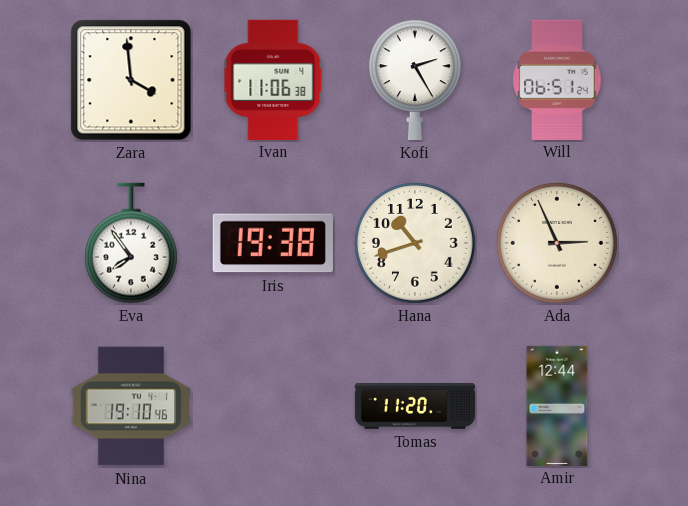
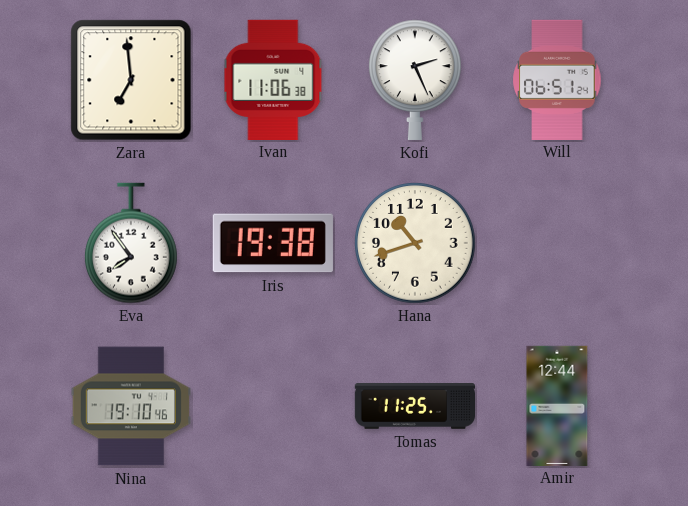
Zara: 3:59 -> 6:59
Kofi: 2:25 -> 2:26
Ada: 2:56 -> none
Tomas: 11:20 -> 11:25
